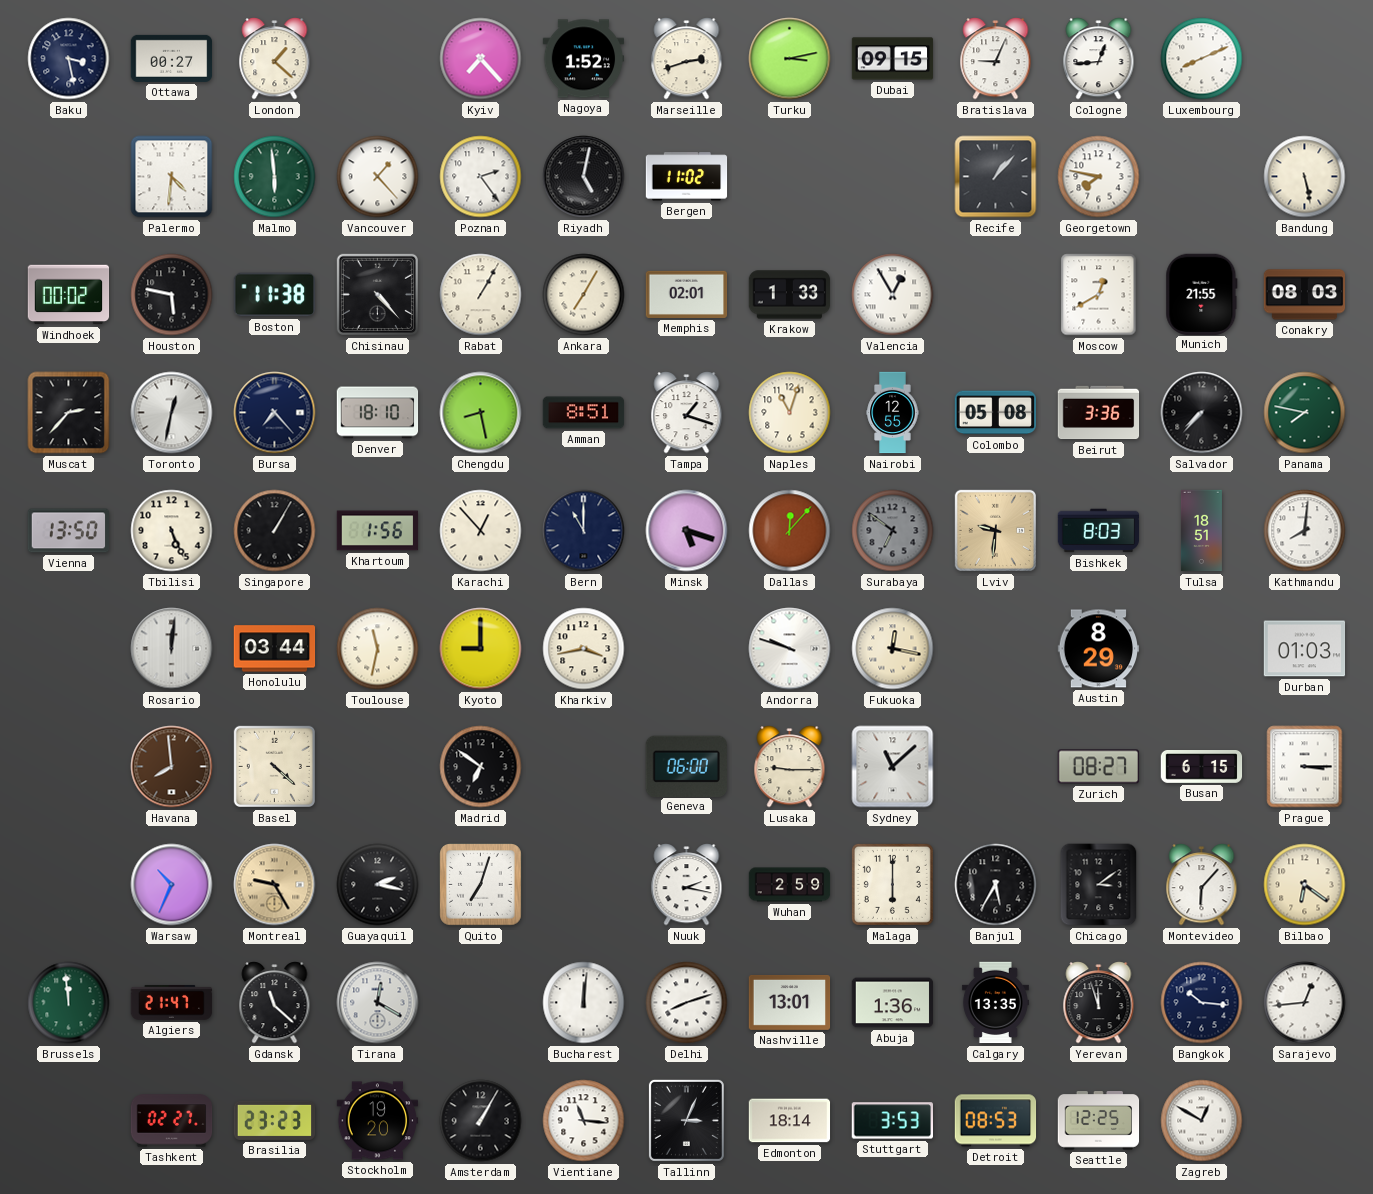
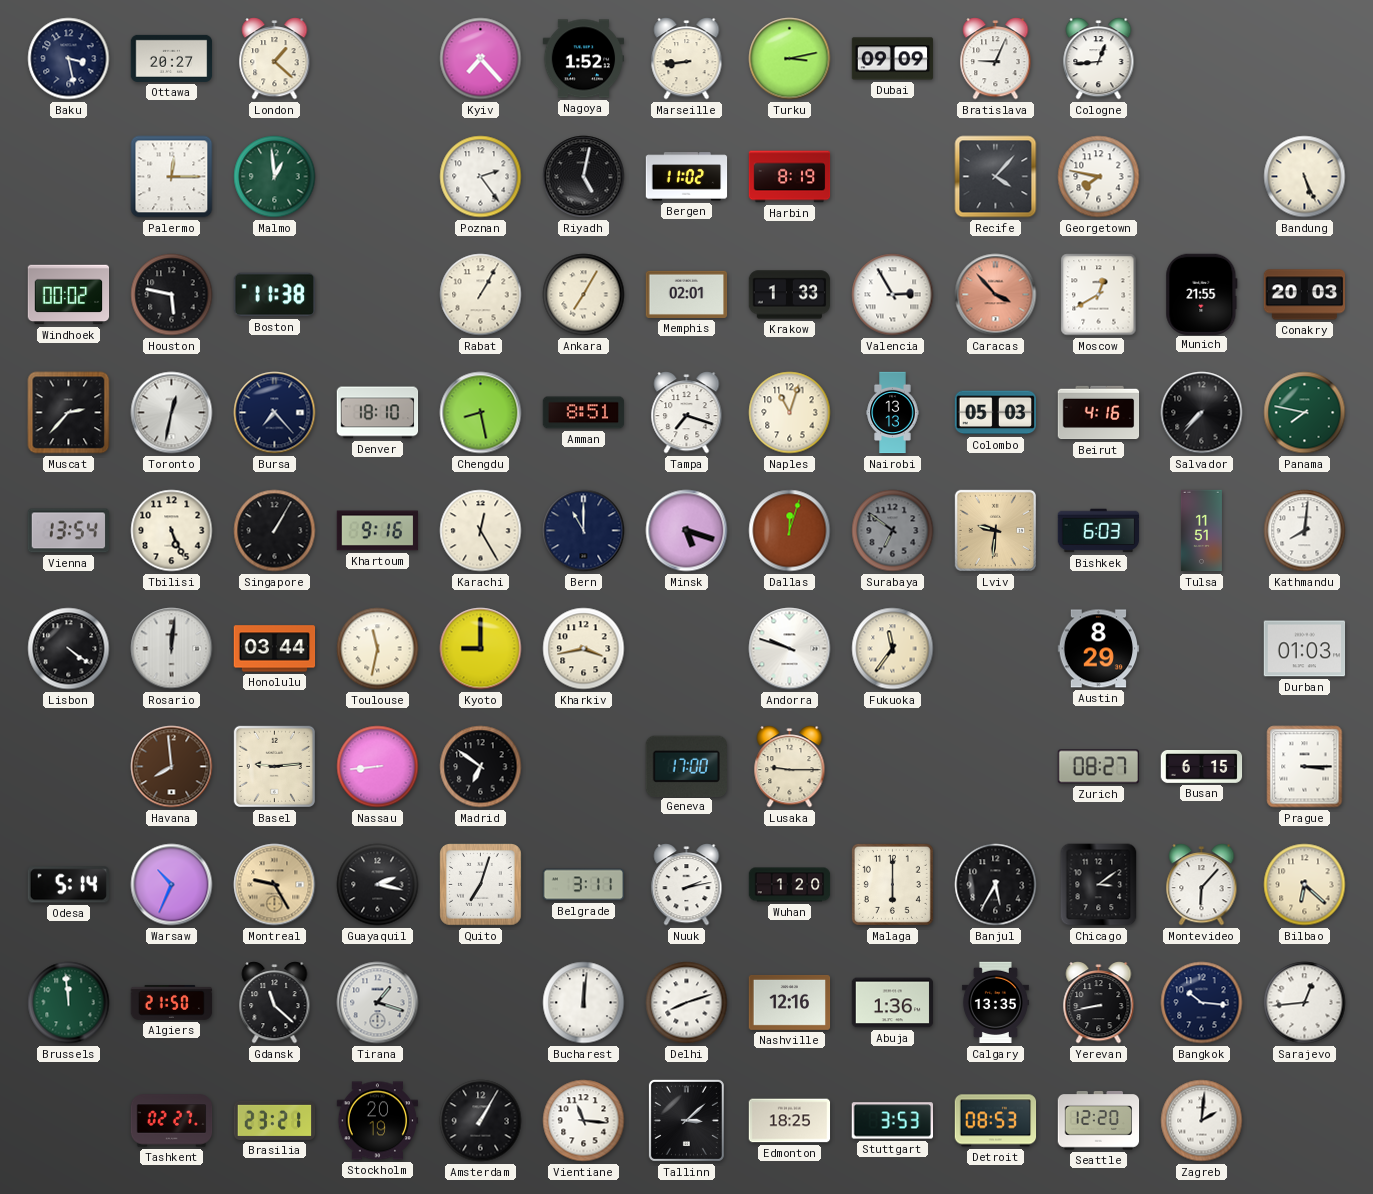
Ottawa: 00:27 -> 20:27
Marseille: 2:42 -> 8:44
Dubai: 09:15 -> 09:09
Luxembourg: 8:11 -> none
Palermo: 4:31 -> 12:15
Malmo: 5:59 -> 12:59
Vancouver: 1:23 -> none
Harbin: none -> 8:19
Recife: 1:07 -> 4:07
Bandung: 5:28 -> 5:26
Chisinau: 4:23 -> none
Valencia: 12:55 -> 2:55
Caracas: none -> 3:53
Conakry: 08:03 -> 20:03
Tampa: 1:18 -> 7:18
Nairobi: 12:55 -> 13:13
Colombo: 05:08 -> 05:03
Beirut: 3:36 -> 4:16
Vienna: 13:50 -> 13:54
Khartoum: 1:56 -> 9:16
Karachi: 12:53 -> 12:25
Dallas: 12:07 -> 12:03
Bishkek: 8:03 -> 6:03
Tulsa: 18:51 -> 11:51
Lisbon: none -> 4:21
Fukuoka: 12:17 -> 11:36
Basel: 4:22 -> 9:14
Nassau: none -> 8:44
Geneva: 06:00 -> 17:00
Sydney: 11:08 -> none
Odesa: none -> 5:14
Belgrade: none -> 3:11
Nuuk: 2:17 -> 2:13
Wuhan: 2:59 -> 1:20
Bilbao: 6:21 -> 6:22
Algiers: 21:47 -> 21:50
Tirana: 12:20 -> 1:18
Nashville: 13:01 -> 12:16
Yerevan: 11:57 -> 8:43
Brasilia: 23:23 -> 23:21
Stockholm: 19:20 -> 20:19
Tallinn: 3:04 -> 3:08
Edmonton: 18:14 -> 18:25
Seattle: 12:25 -> 12:20
Zagreb: 12:50 -> 2:01
